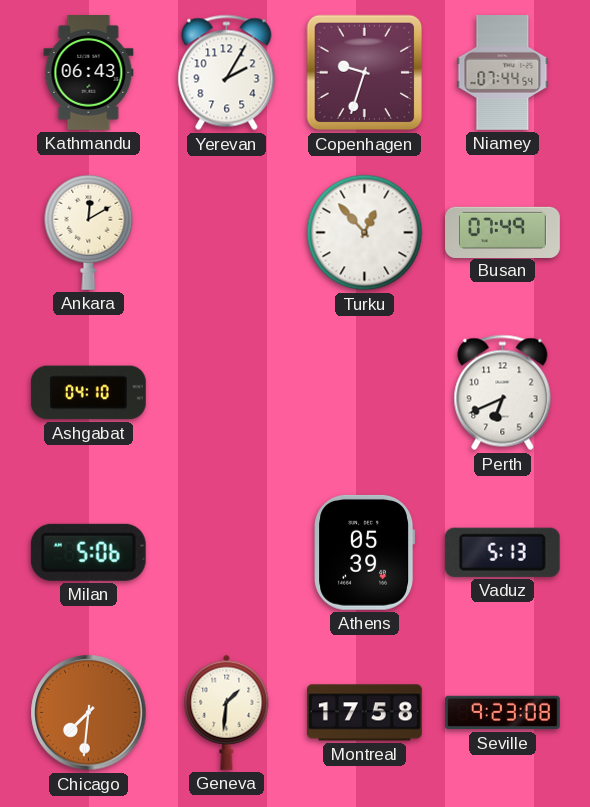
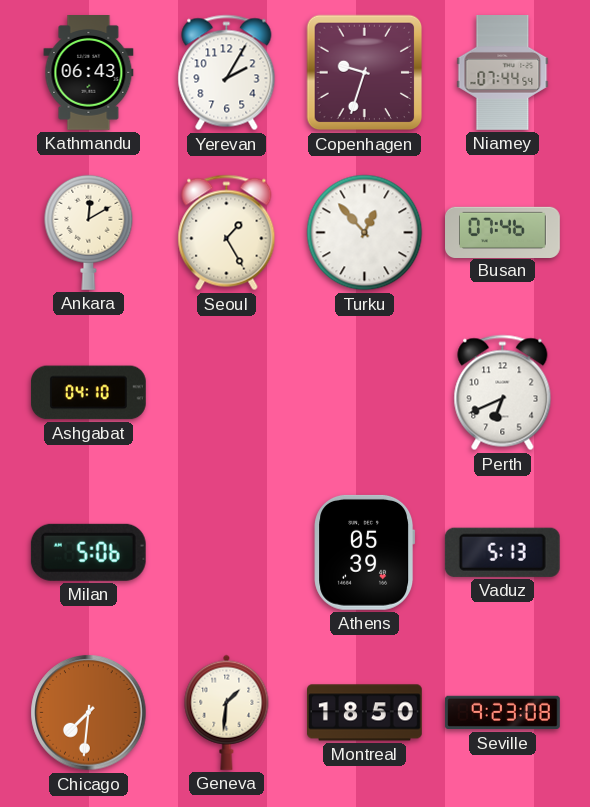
Seoul: none -> 1:25
Busan: 07:49 -> 07:46
Montreal: 17:58 -> 18:50
